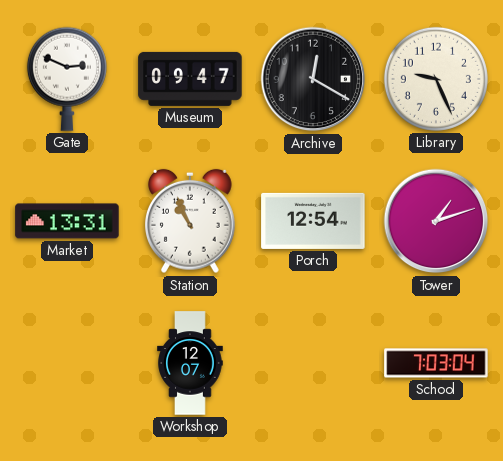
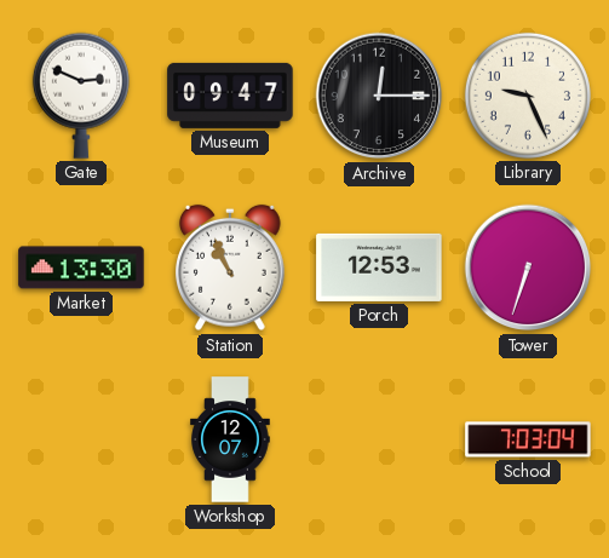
Archive: 12:20 -> 12:15
Market: 13:31 -> 13:30
Porch: 12:54 -> 12:53
Tower: 1:12 -> 6:33
